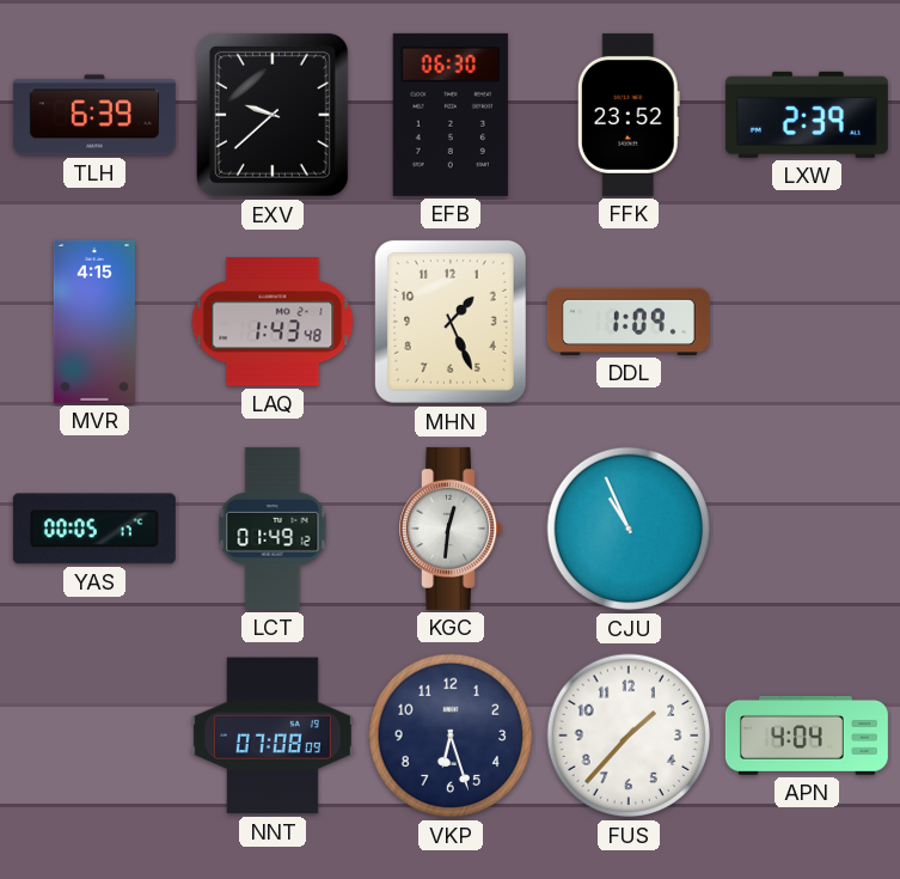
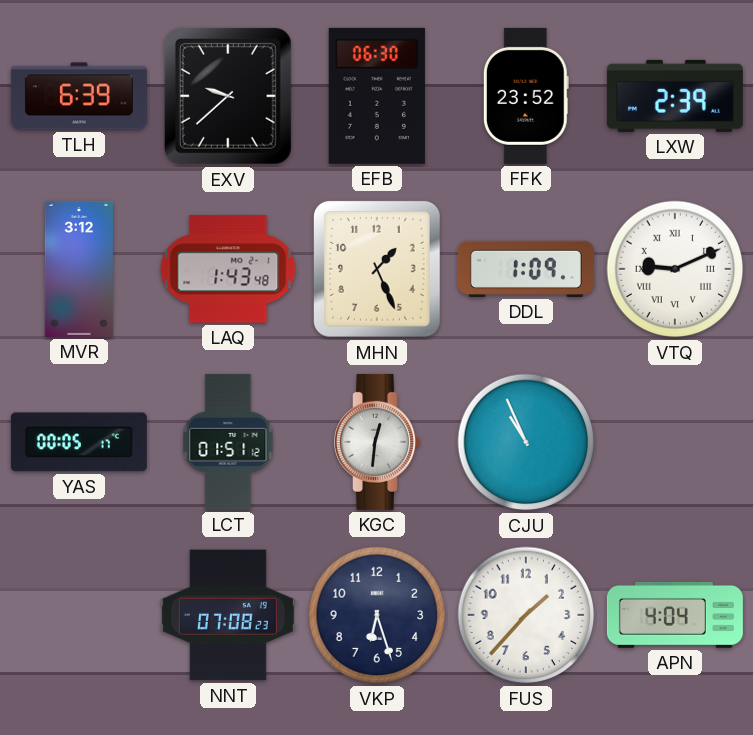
MVR: 4:15 -> 3:12
VTQ: none -> 9:11
LCT: 01:49 -> 01:51
NNT: 07:08:09 -> 07:08:23
